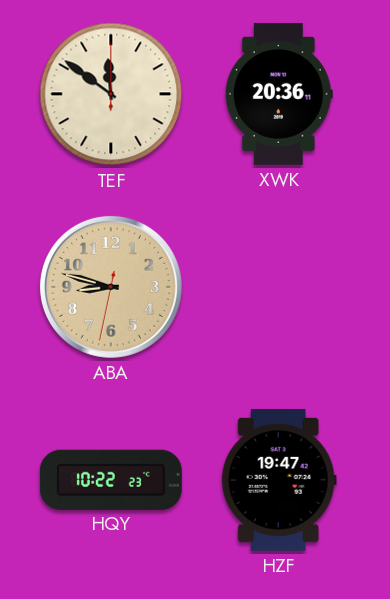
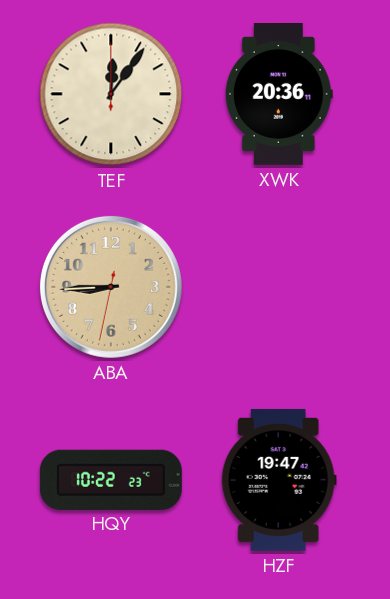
TEF: 11:51 -> 12:06
ABA: 8:47 -> 8:44
